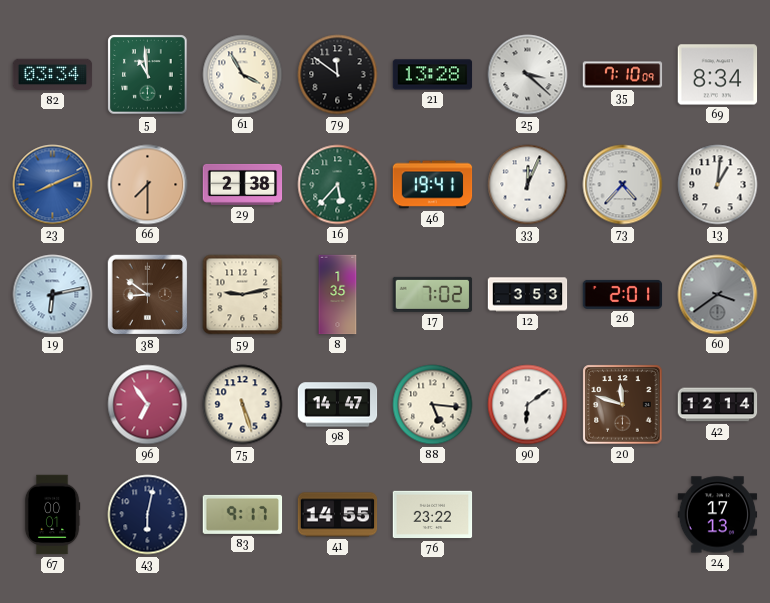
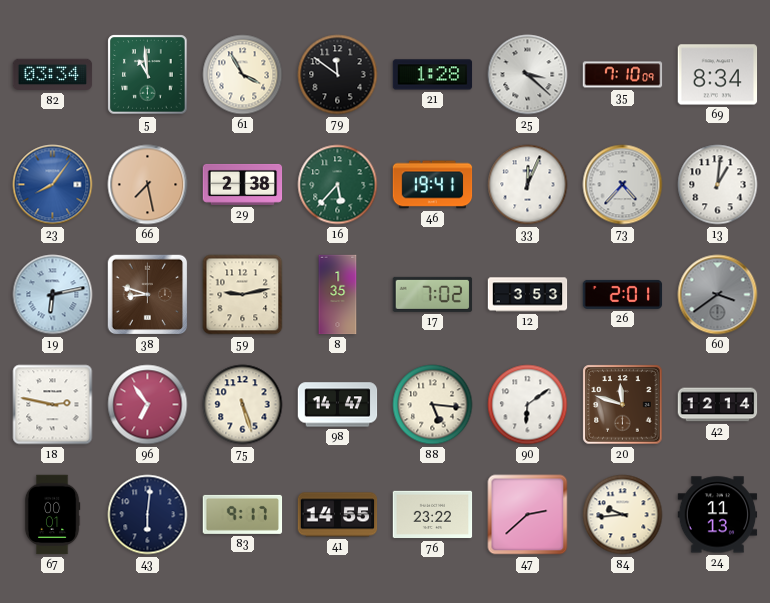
21: 13:28 -> 1:28
23: 8:11 -> 8:06
66: 7:30 -> 7:28
38: 8:51 -> 8:48
18: none -> 2:47
43: 6:02 -> 6:01
47: none -> 2:38
84: none -> 9:44
24: 17:13 -> 11:13
